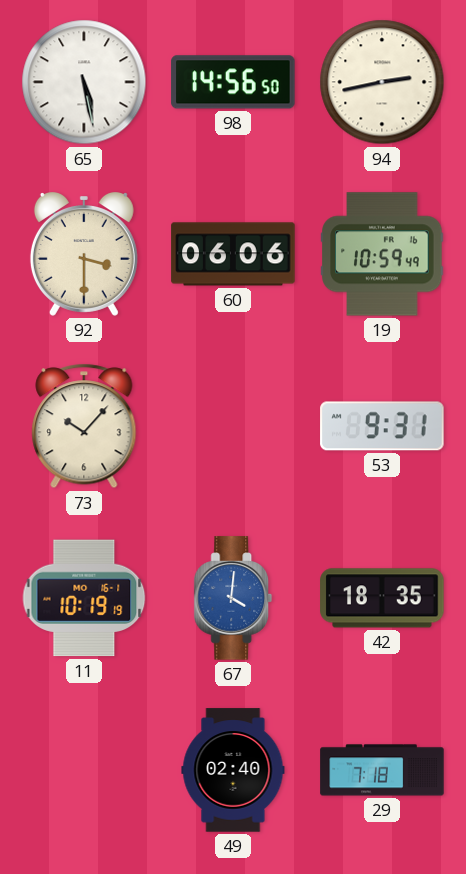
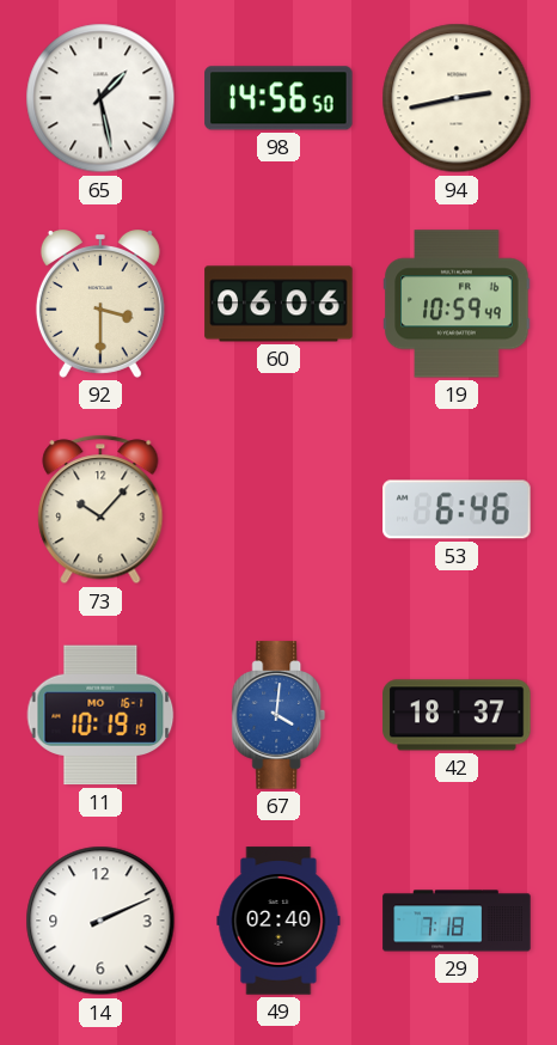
65: 5:28 -> 1:28
53: 9:31 -> 6:46
42: 18:35 -> 18:37
14: none -> 2:11
